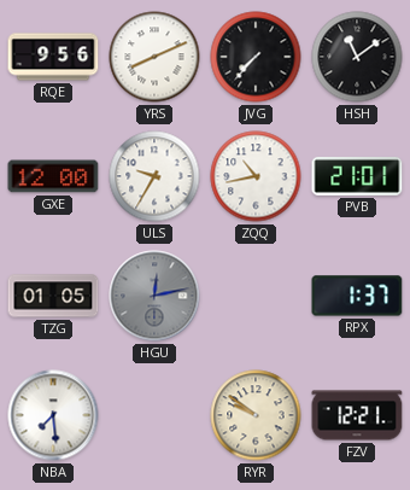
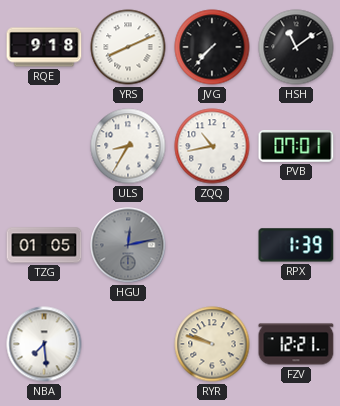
RQE: 9:56 -> 9:18
GXE: 12:00 -> none
ULS: 9:35 -> 8:35
PVB: 21:01 -> 07:01
RPX: 1:37 -> 1:39
RYR: 9:51 -> 9:48
